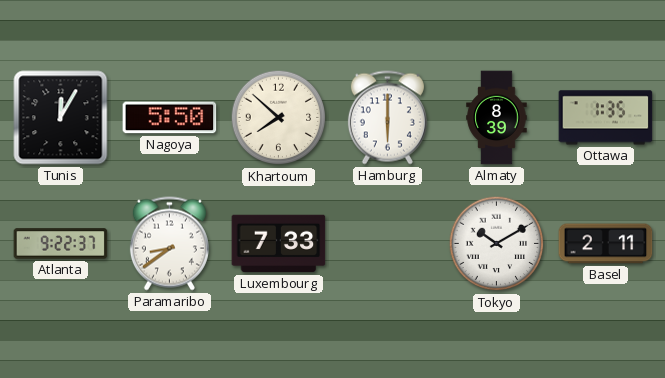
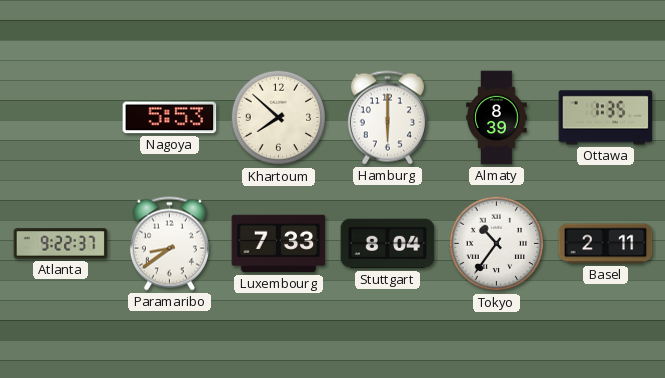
Tunis: 12:05 -> none
Nagoya: 5:50 -> 5:53
Stuttgart: none -> 8:04
Tokyo: 10:10 -> 10:36
